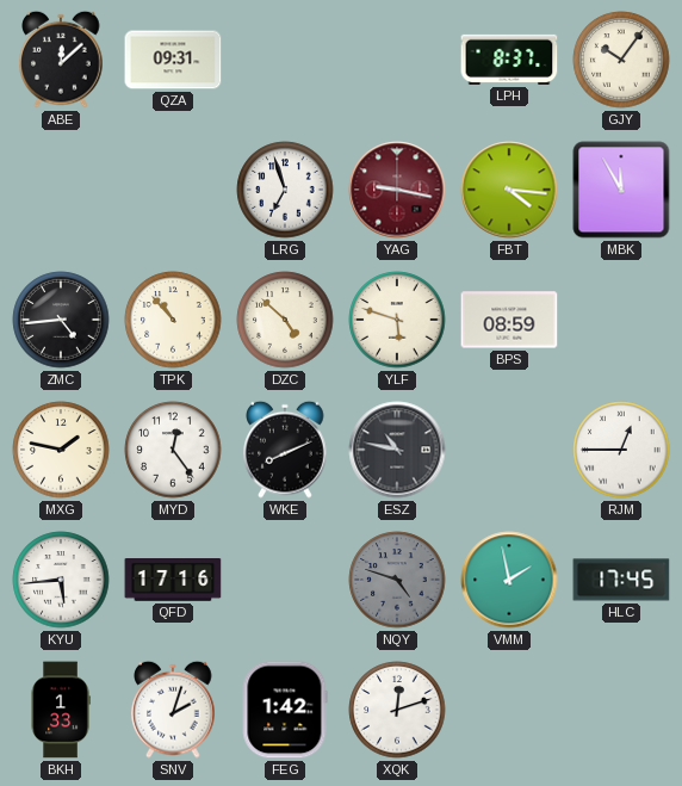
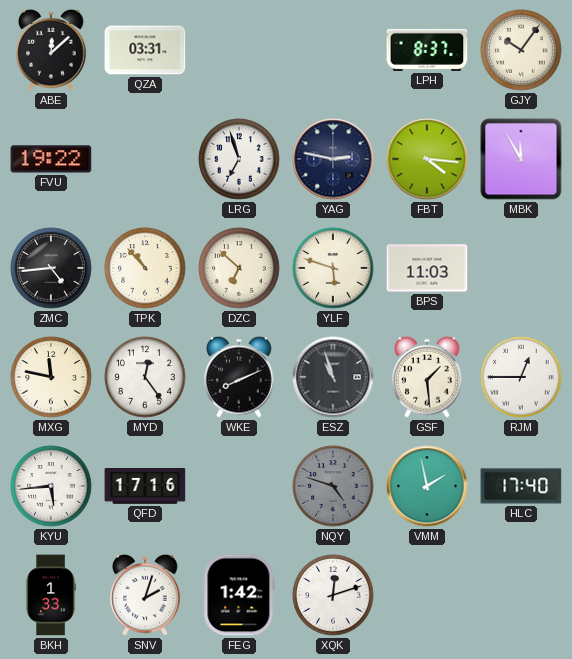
QZA: 09:31 -> 03:31
FVU: none -> 19:22
YAG: 9:17 -> 2:47
YAG dial: burgundy -> navy
DZC: 4:52 -> 6:52
BPS: 08:59 -> 11:03
MXG: 1:47 -> 11:47
ESZ: 10:47 -> 10:57
GSF: none -> 1:29
HLC: 17:45 -> 17:40
